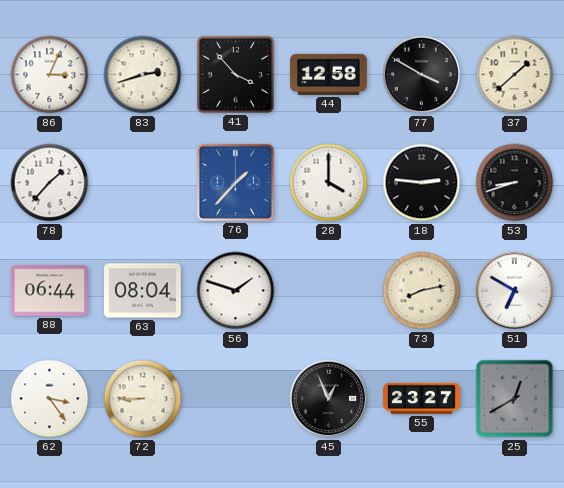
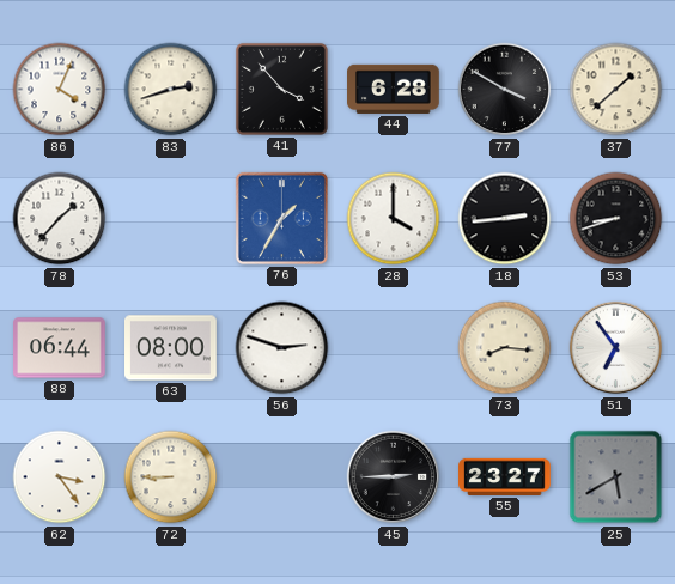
86: 3:04 -> 4:04
44: 12:58 -> 6:28
76: 1:37 -> 1:35
18: 2:46 -> 2:44
63: 08:04 -> 08:00
56: 1:48 -> 2:48
73: 8:13 -> 8:16
51: 6:50 -> 6:54
45: 12:56 -> 2:45
25: 12:40 -> 5:40
